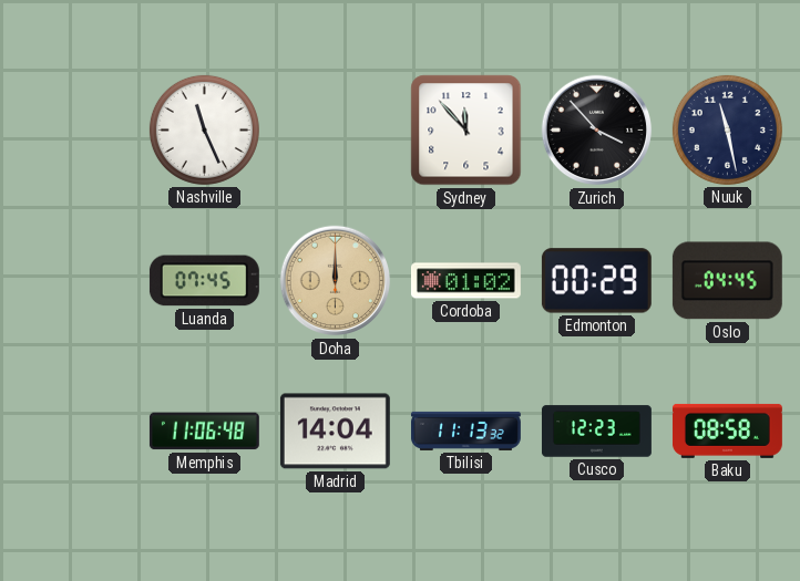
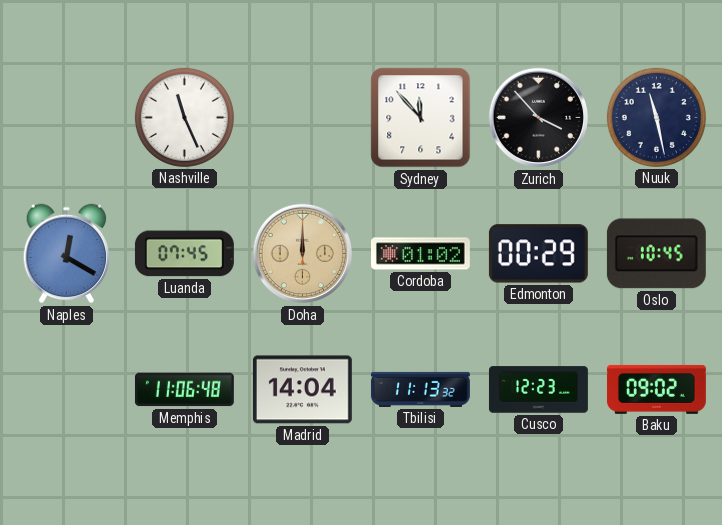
Naples: none -> 12:20
Oslo: 04:45 -> 10:45
Baku: 08:58 -> 09:02
